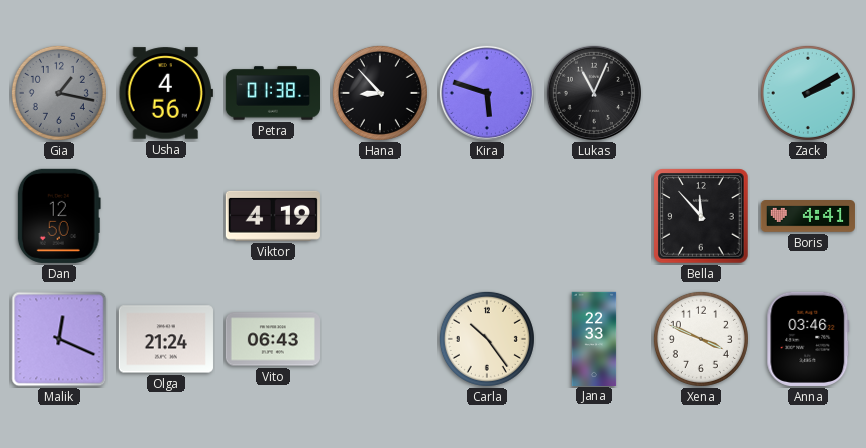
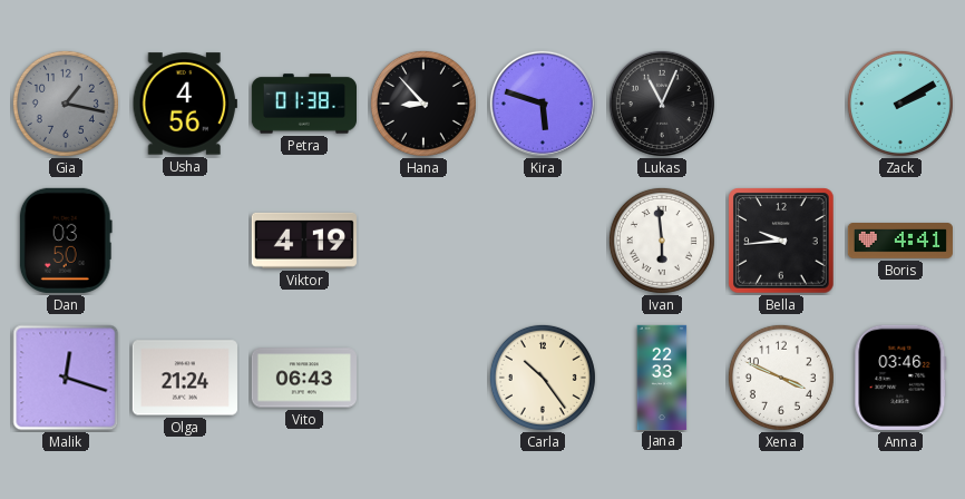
Dan: 12:50 -> 03:50
Ivan: none -> 5:59
Bella: 11:53 -> 9:44
Malik: 12:19 -> 12:18
